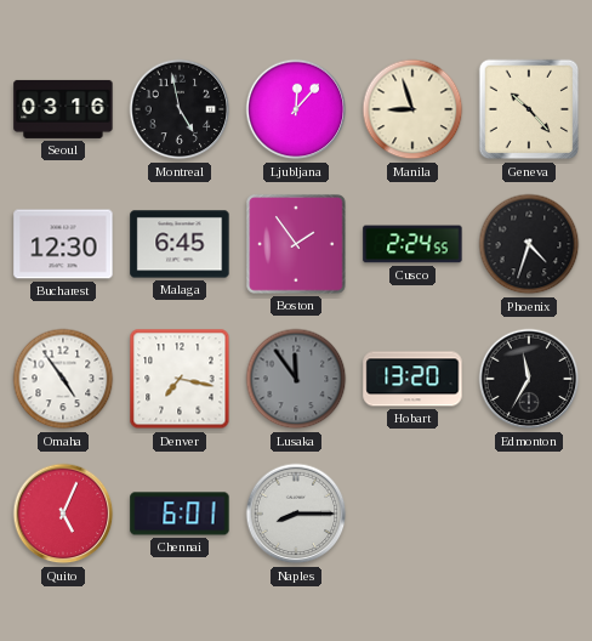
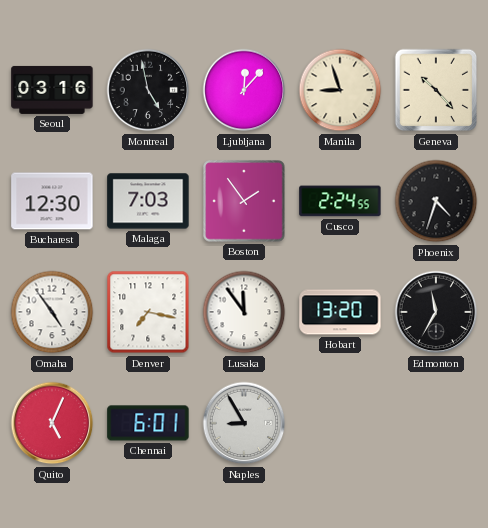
Malaga: 6:45 -> 7:03
Lusaka dial: grey -> white
Naples: 8:15 -> 8:55
